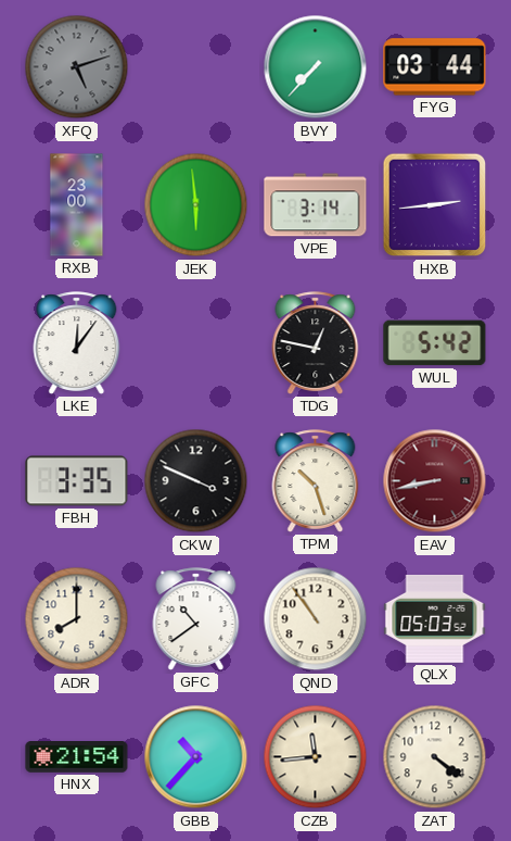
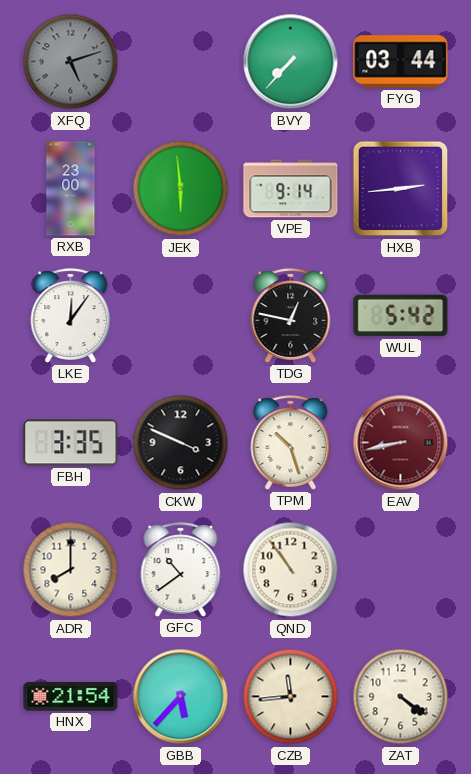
VPE: 3:14 -> 9:14
QLX: 05:03 -> none
GBB: 10:37 -> 5:37
